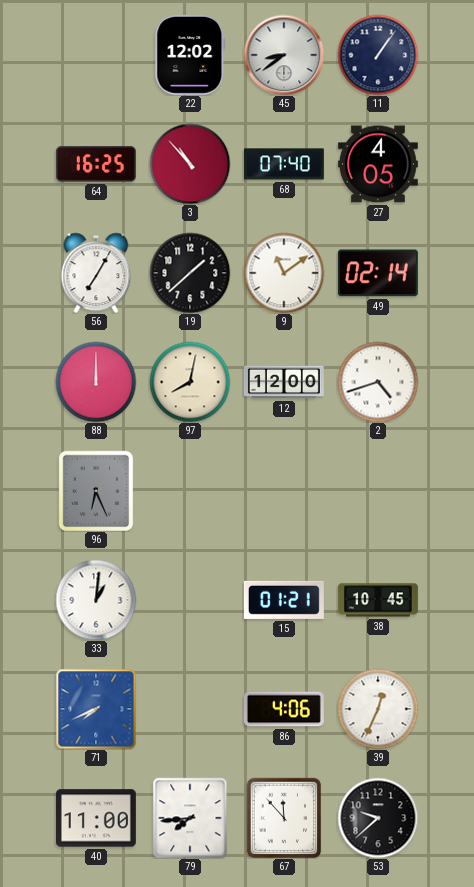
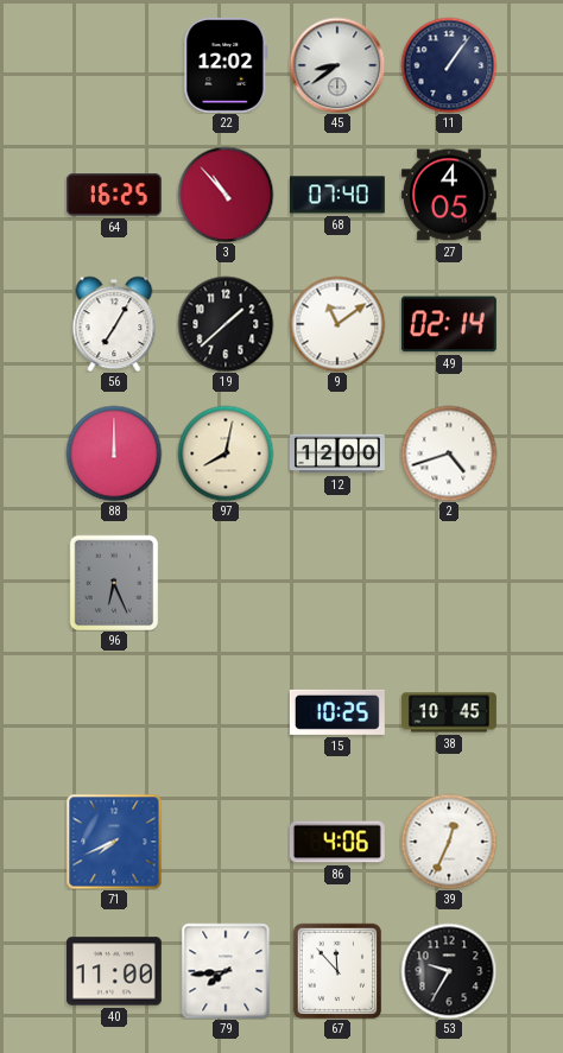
33: 1:01 -> none
15: 01:21 -> 10:25
53: 9:38 -> 9:35
